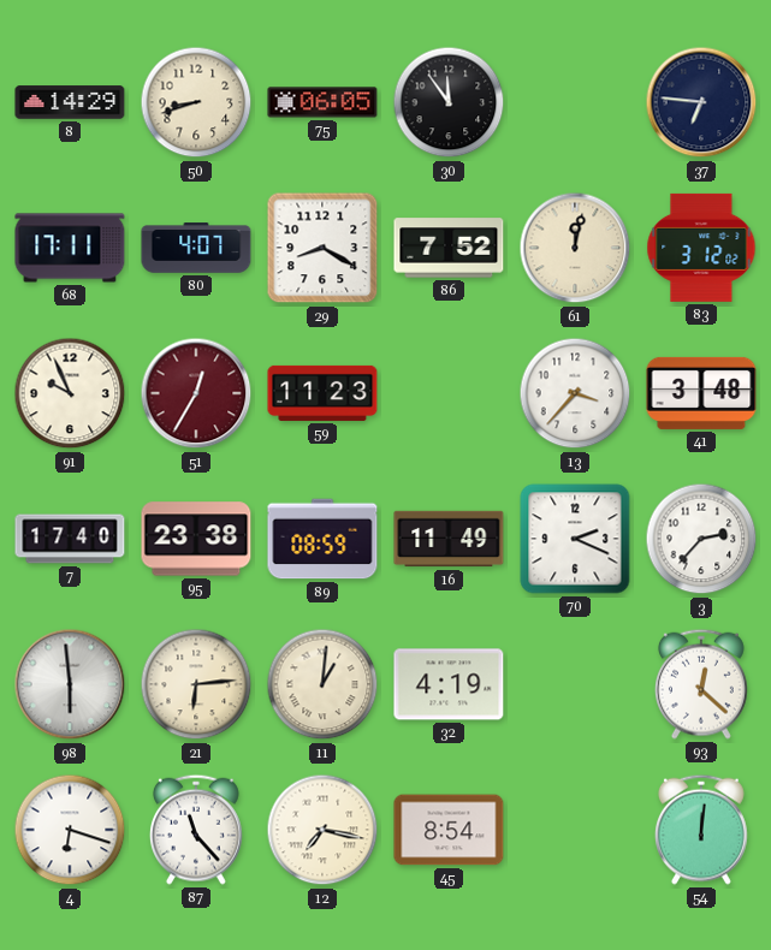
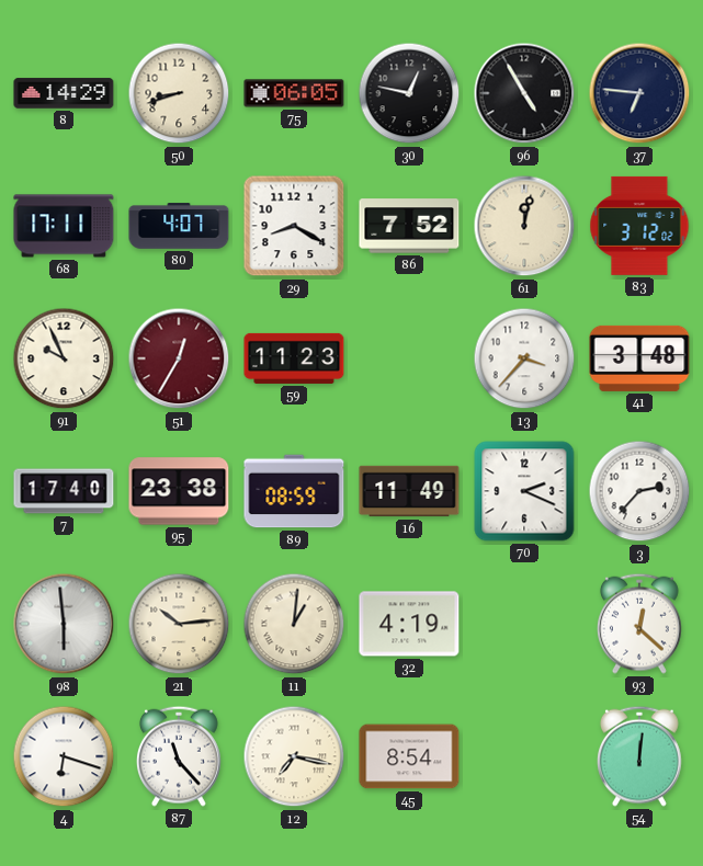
30: 11:54 -> 12:47
96: none -> 4:55
21: 6:14 -> 10:14
